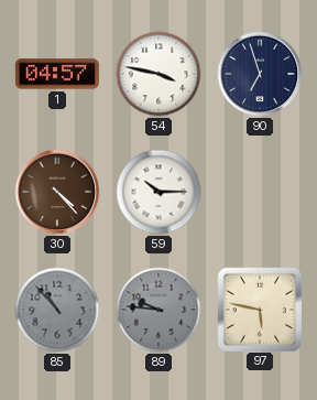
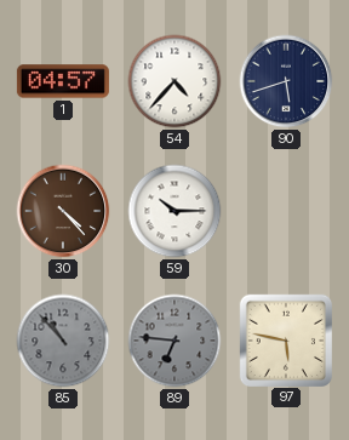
54: 3:47 -> 4:37
90: 6:57 -> 5:42
89: 9:46 -> 6:46
